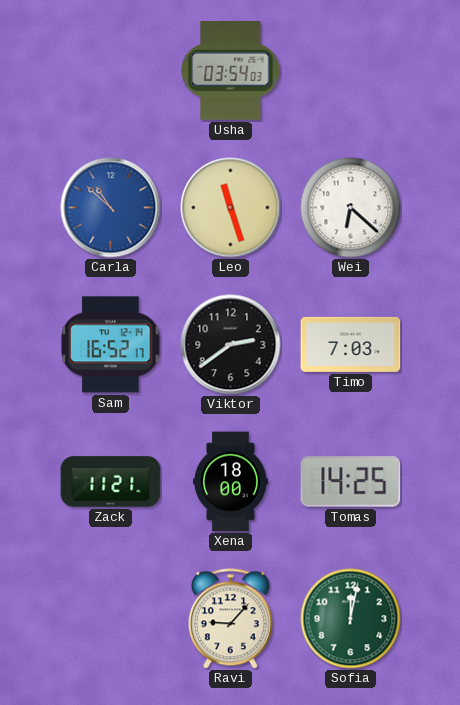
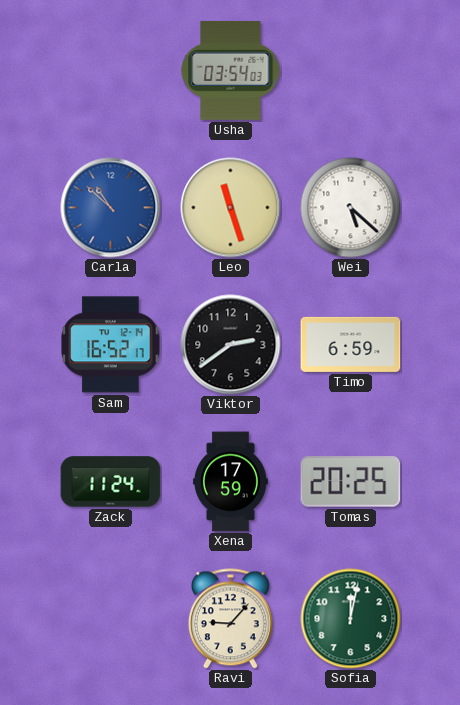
Wei: 6:22 -> 5:22
Timo: 7:03 -> 6:59
Zack: 11:21 -> 11:24
Xena: 18:00 -> 17:59
Tomas: 14:25 -> 20:25
